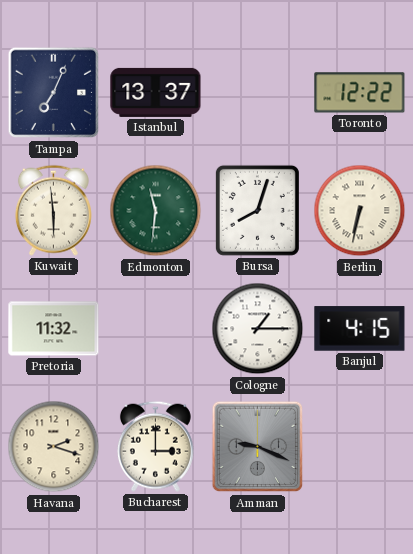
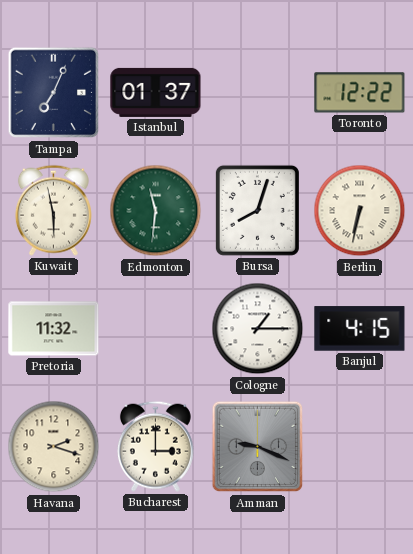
Istanbul: 13:37 -> 01:37
Kuwait: 5:59 -> 5:58
